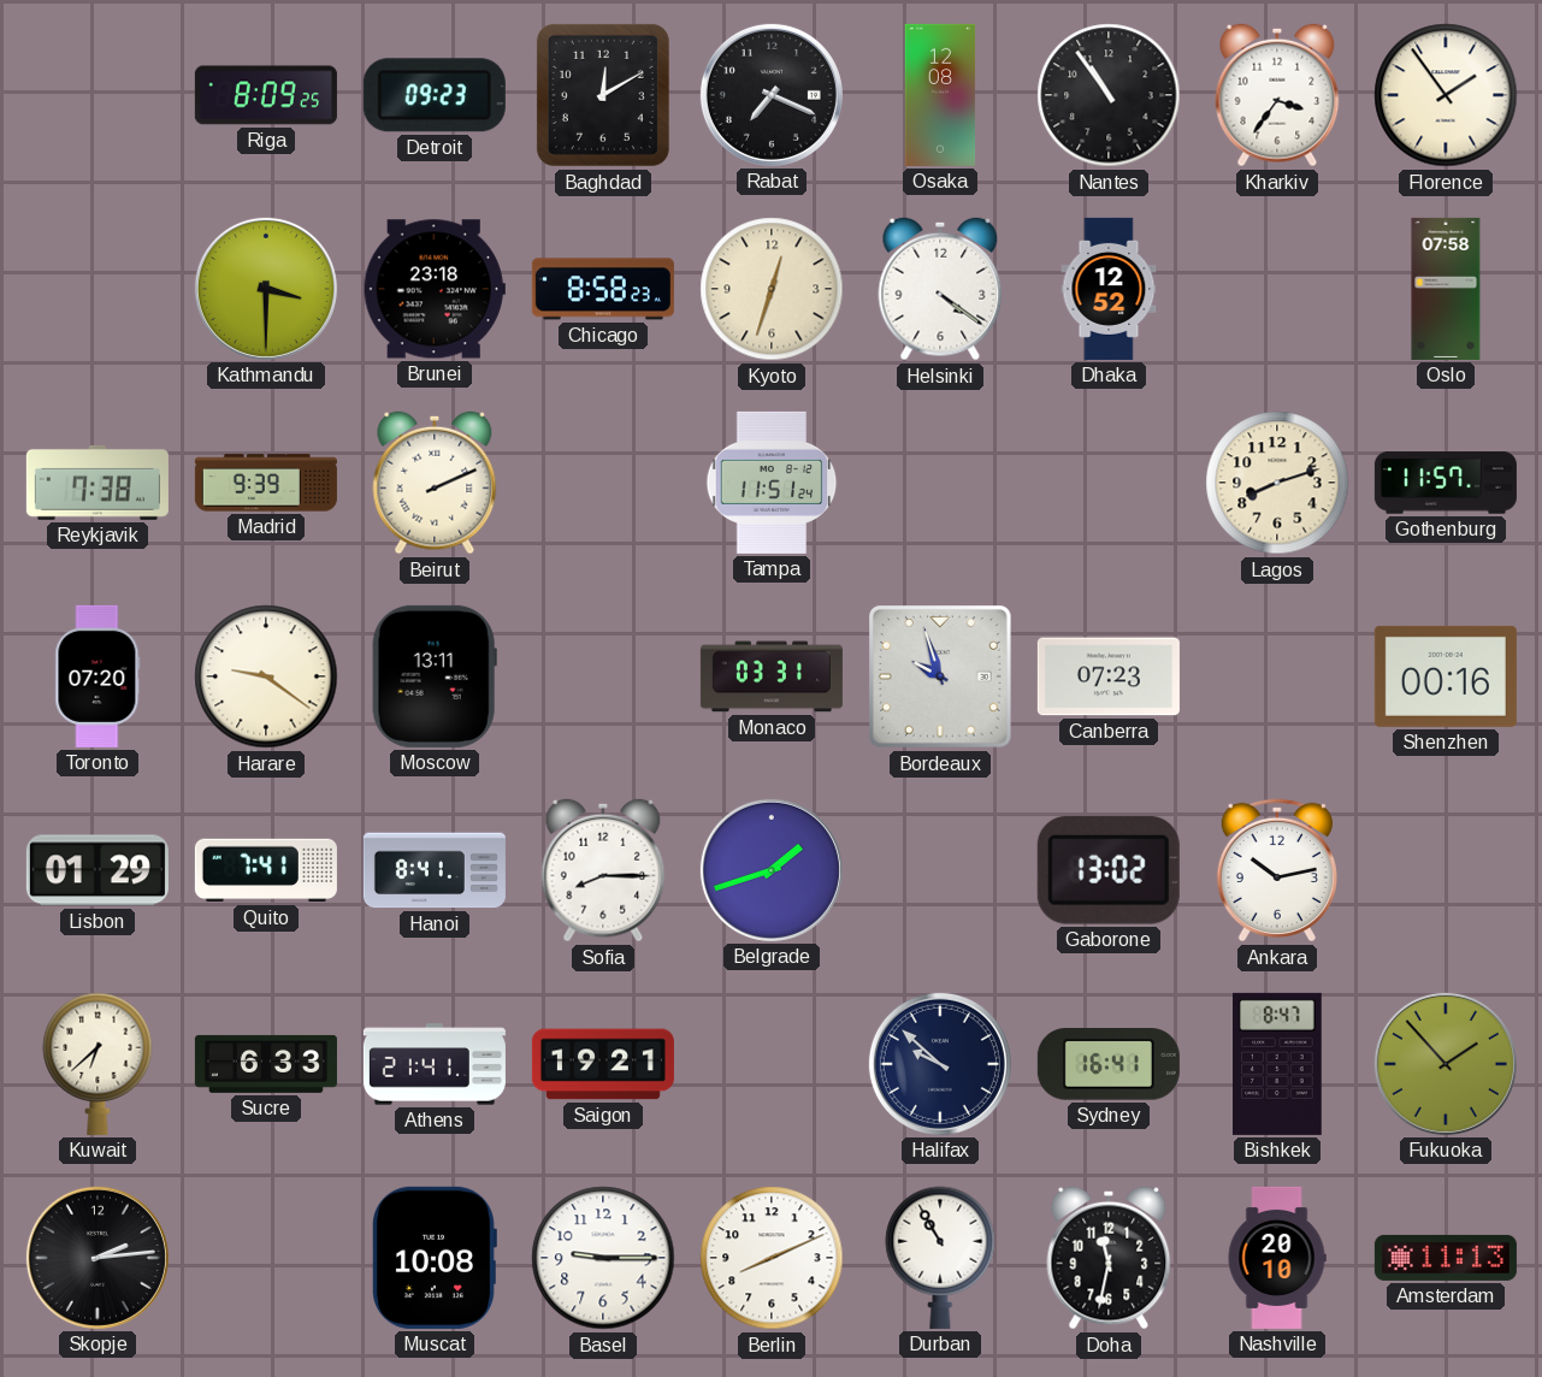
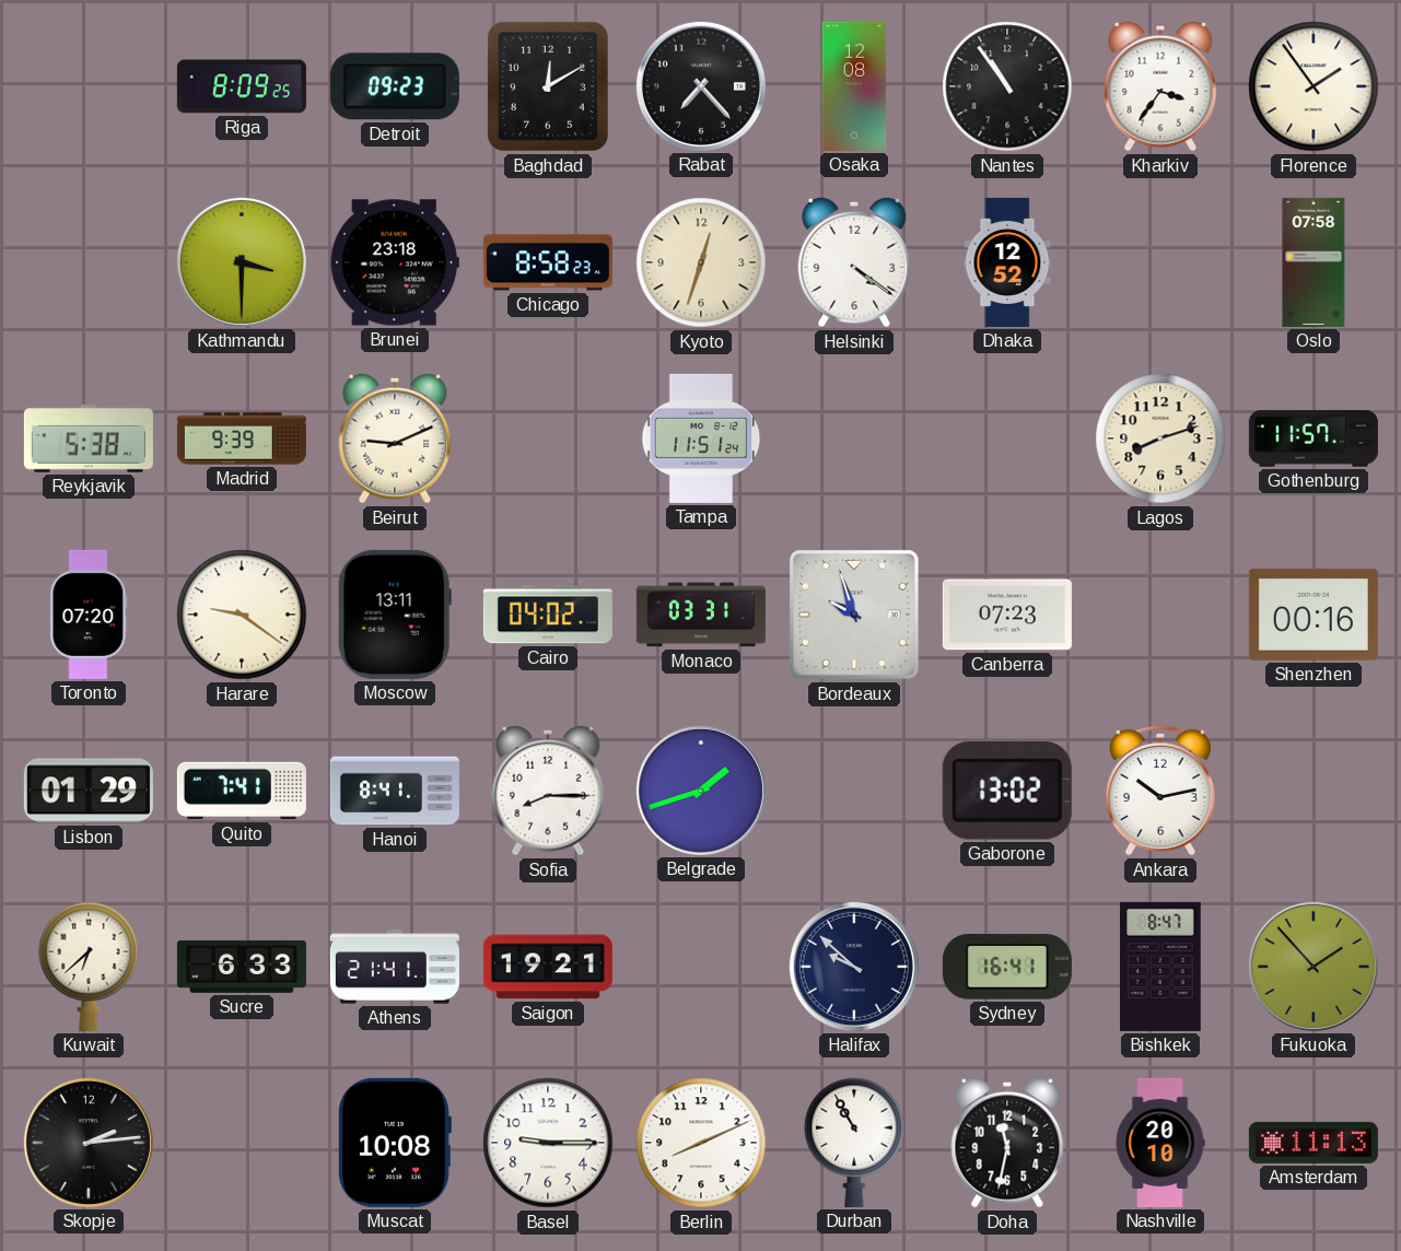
Rabat: 7:19 -> 7:23
Reykjavik: 7:38 -> 5:38
Beirut: 2:11 -> 9:11
Cairo: none -> 04:02
